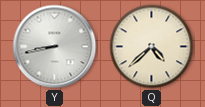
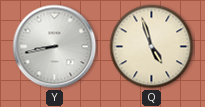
Q: 4:38 -> 4:57
